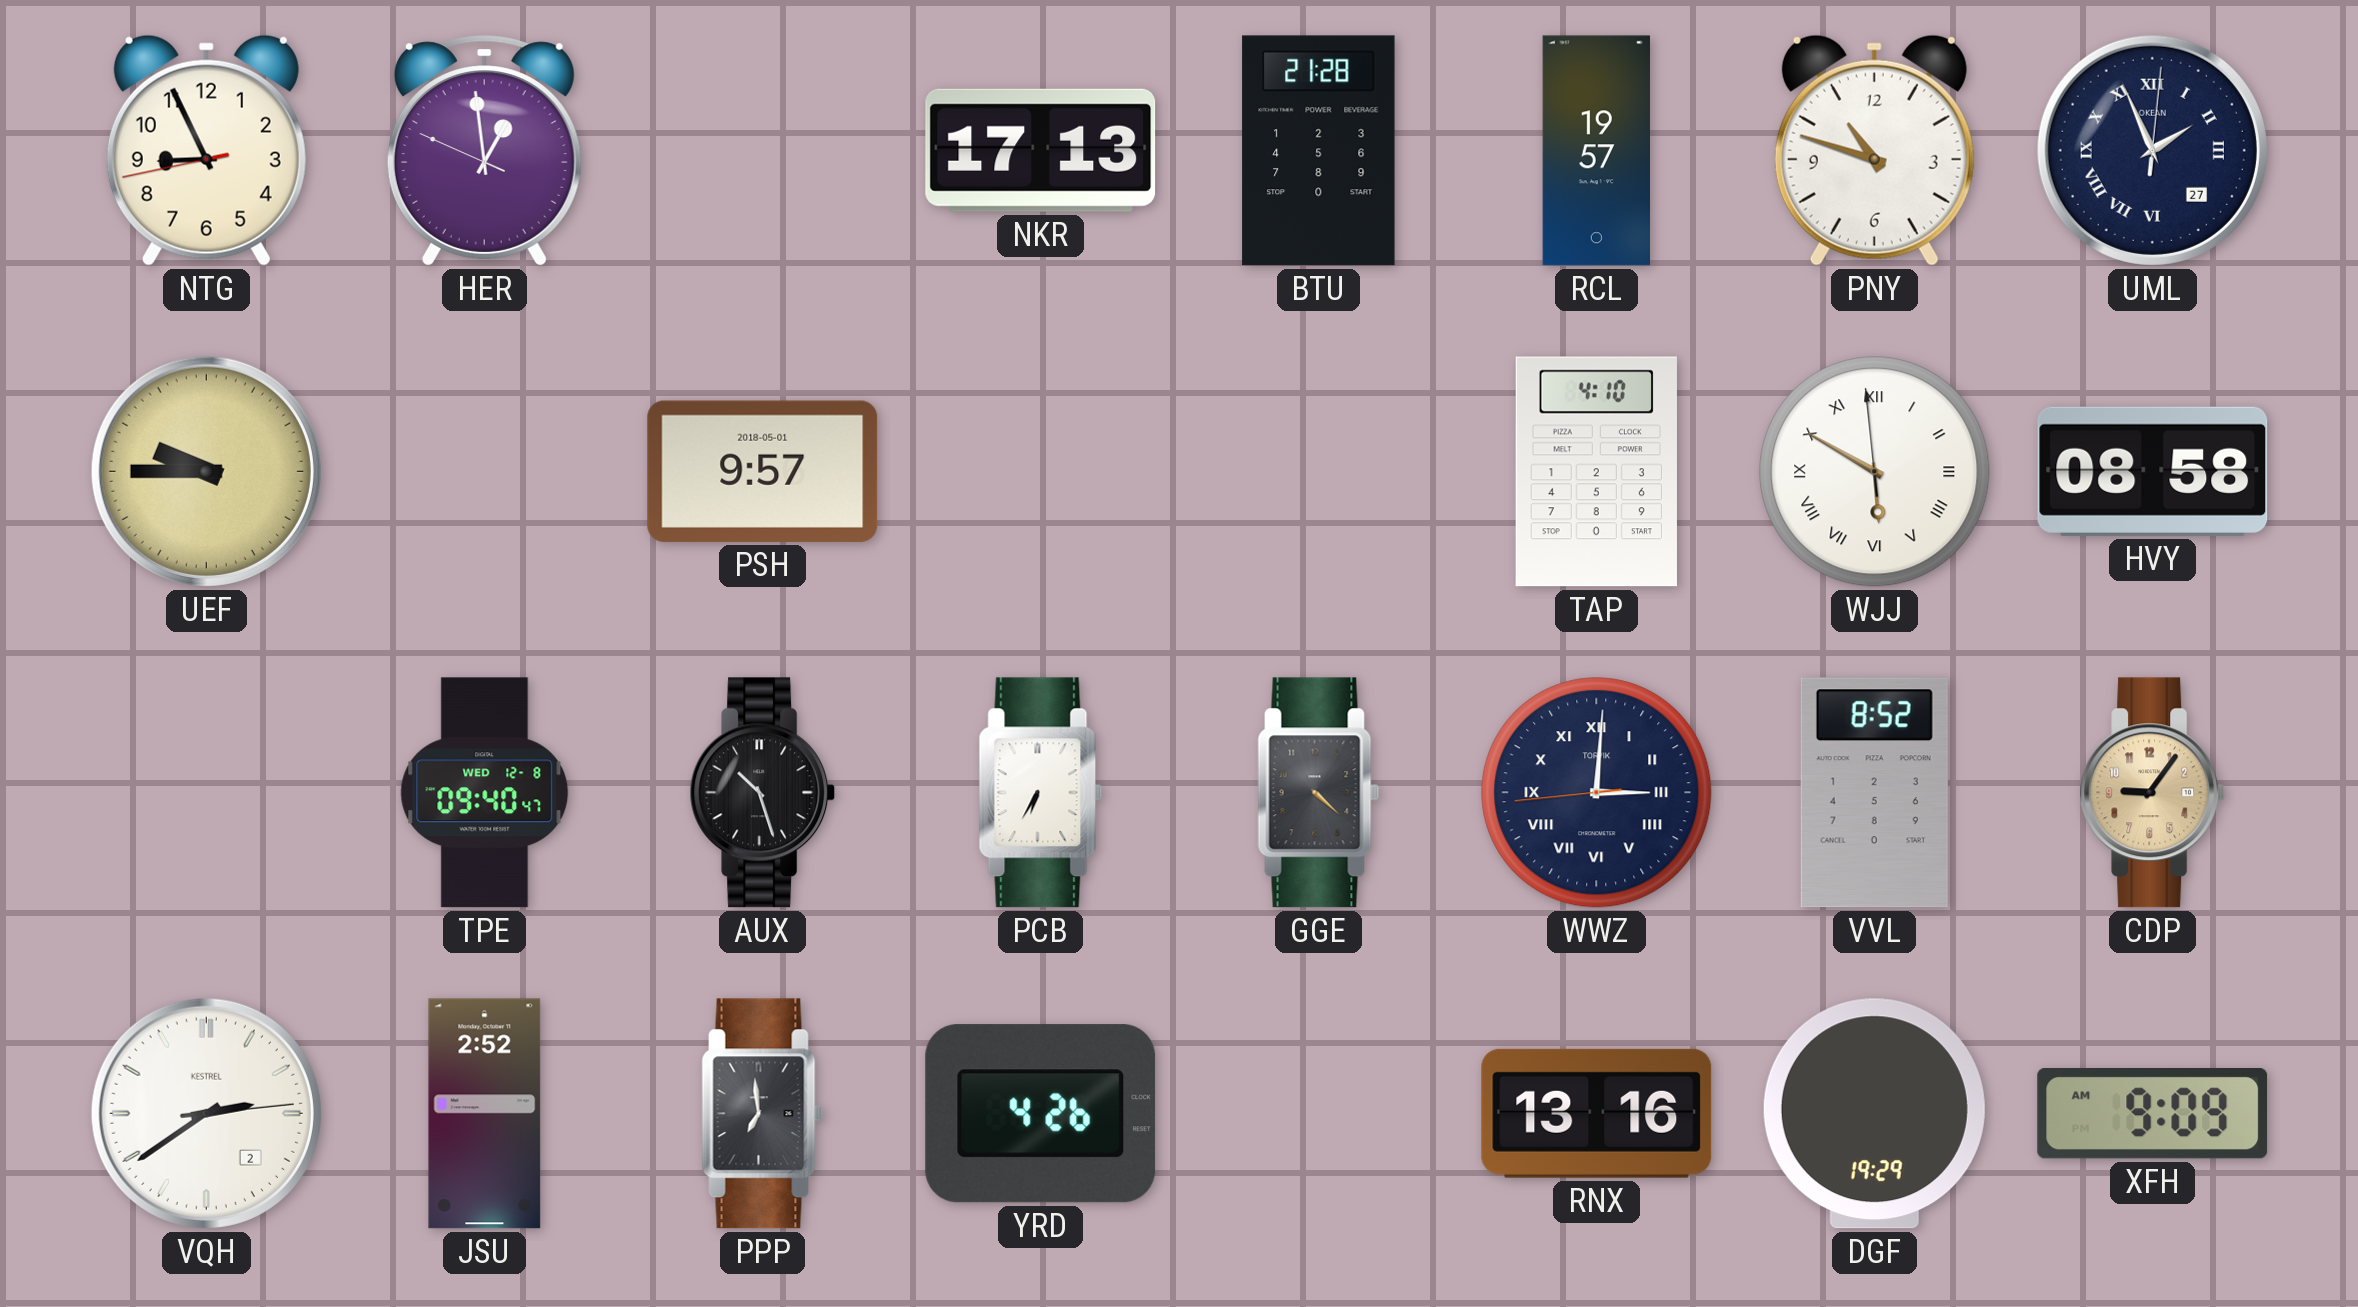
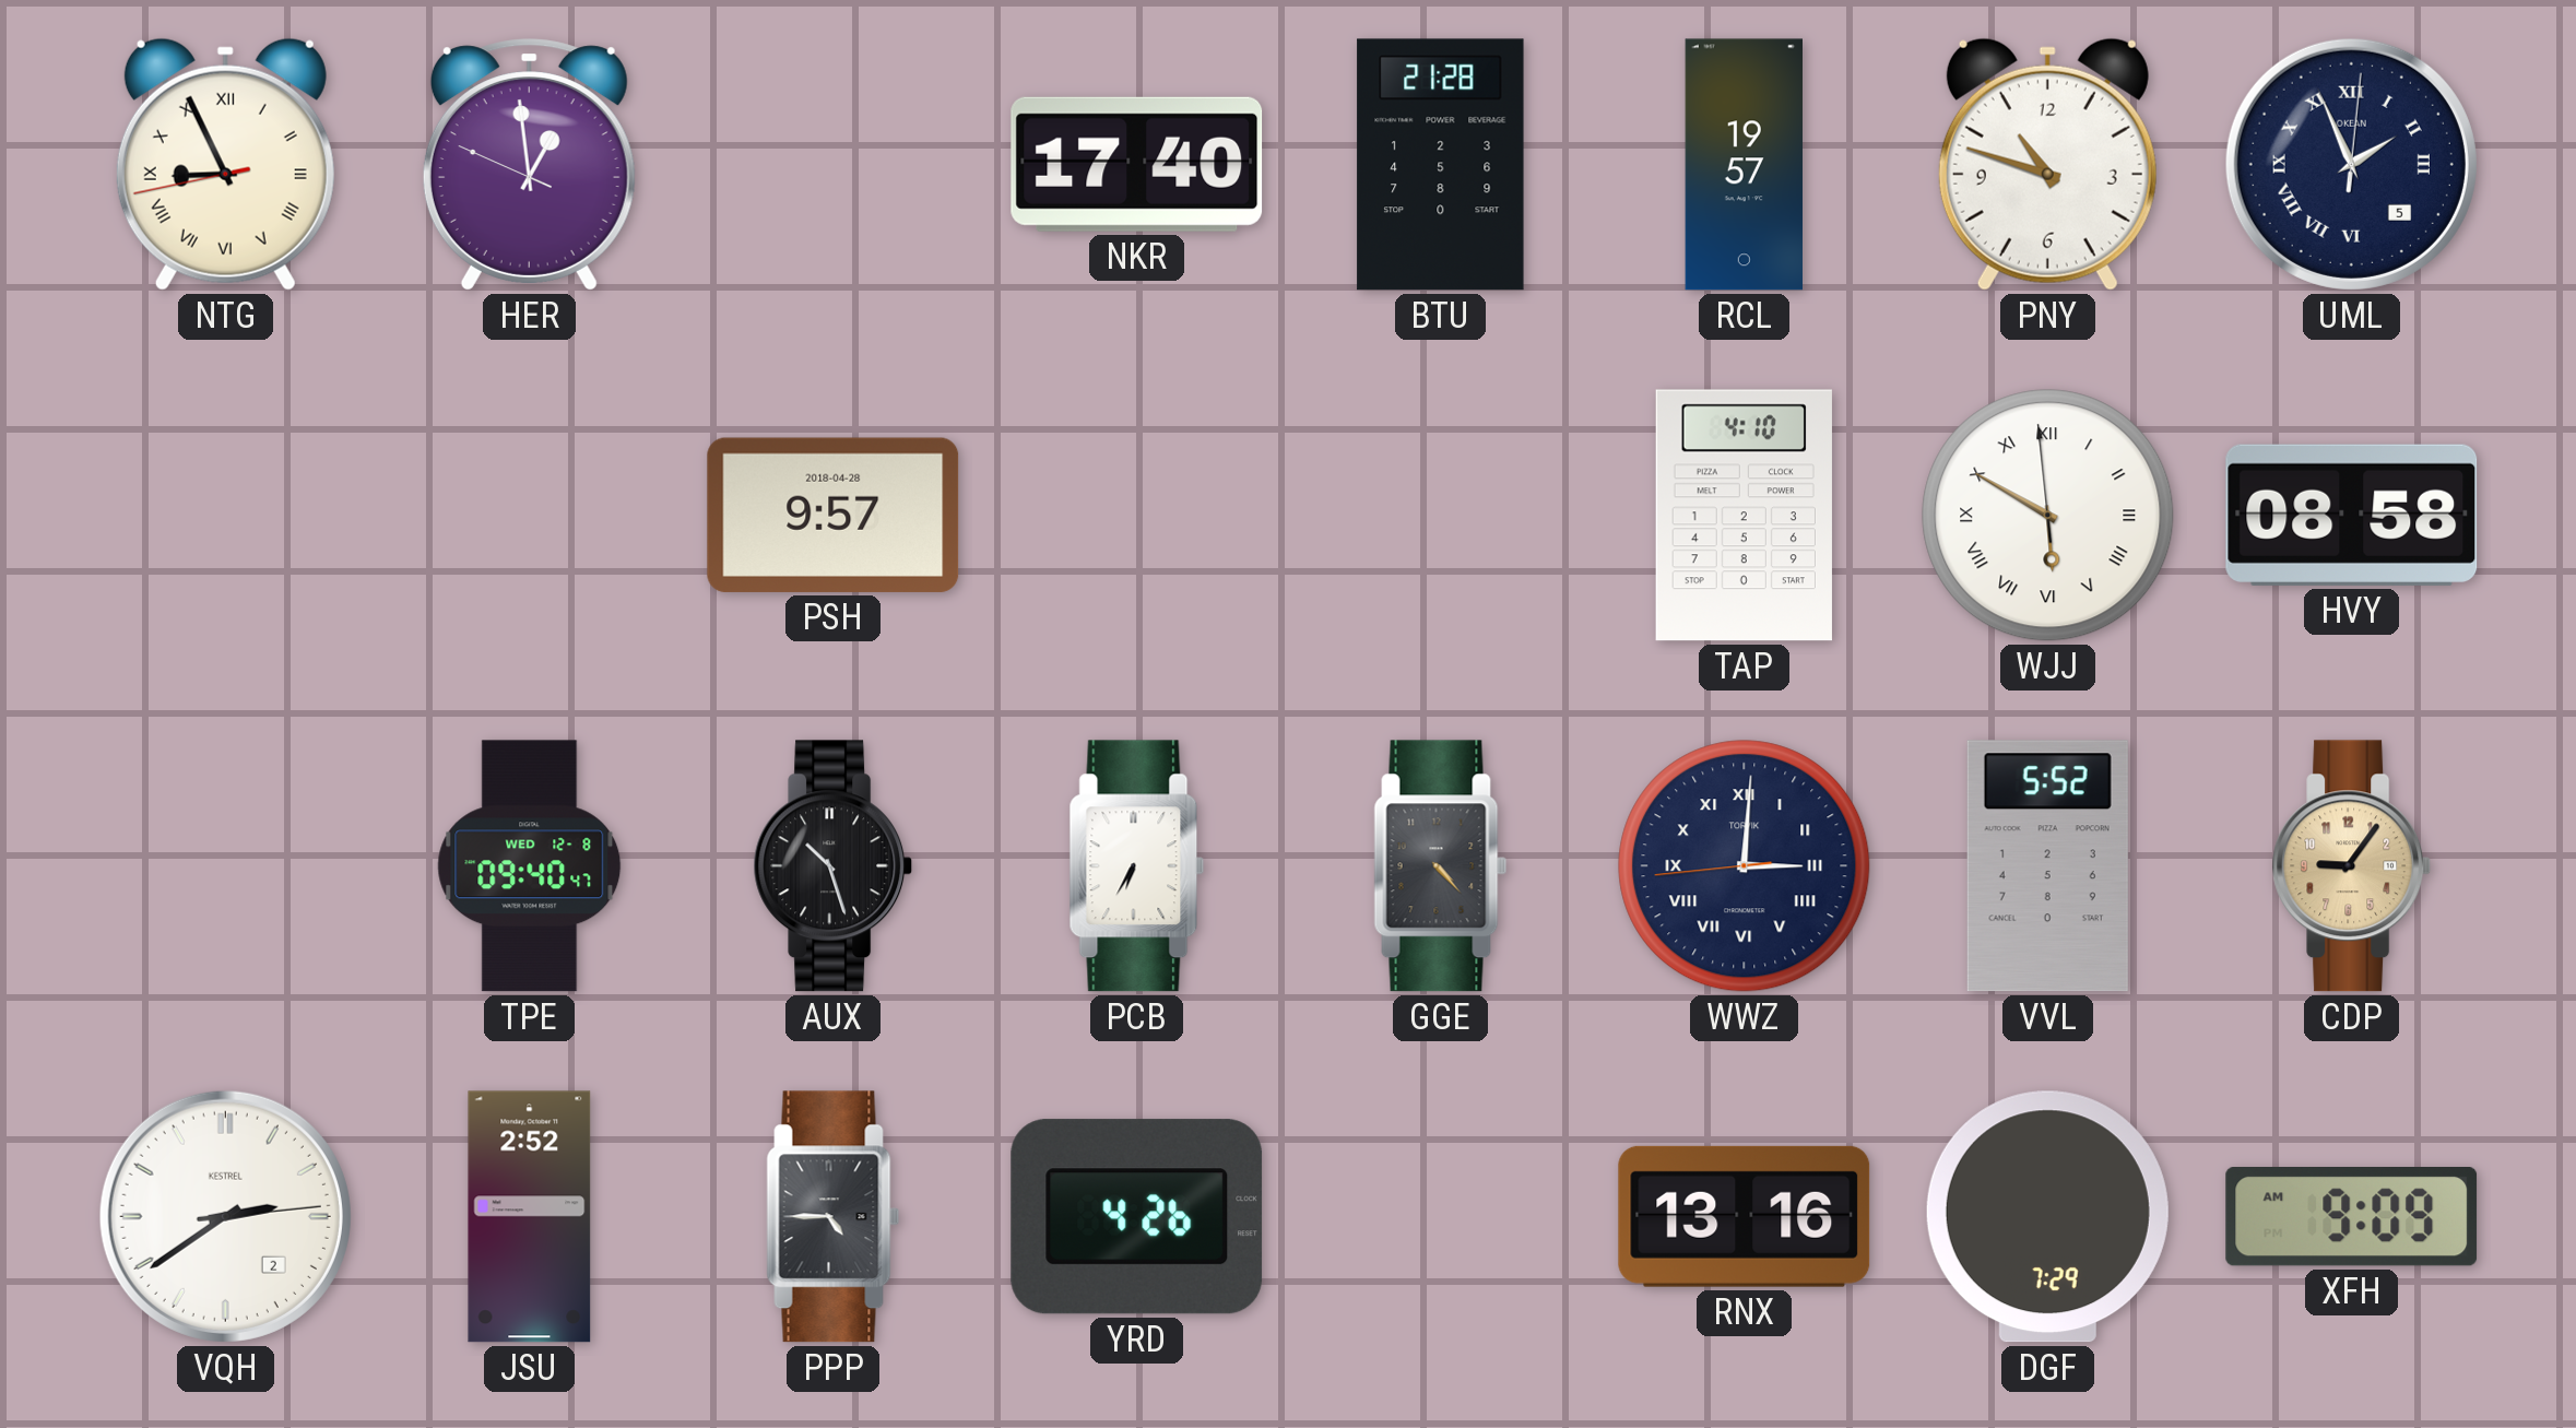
NTG numerals: Arabic -> Roman
NKR: 17:13 -> 17:40
UML date: 27 -> 5
UEF: 9:45 -> none
PSH date: 2018-05-01 -> 2018-04-28
GGE: 4:22 -> 4:23
VVL: 8:52 -> 5:52
PPP: 6:59 -> 4:45
DGF: 19:29 -> 7:29
